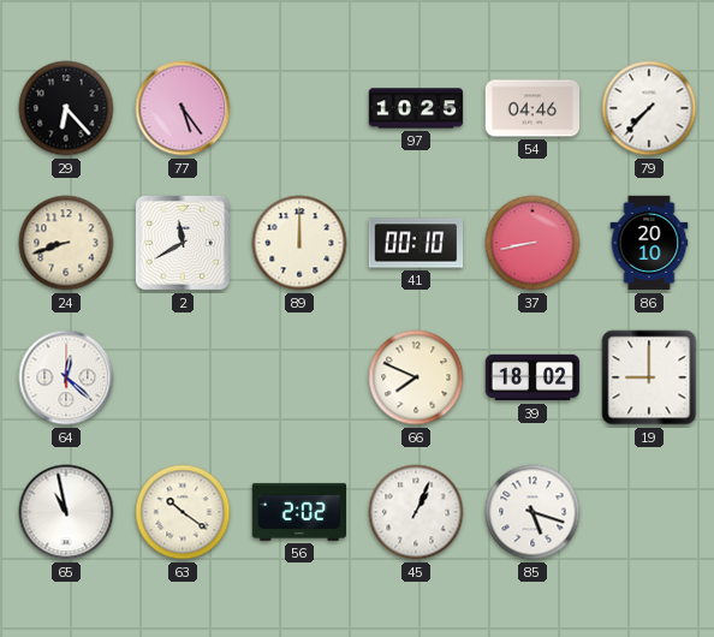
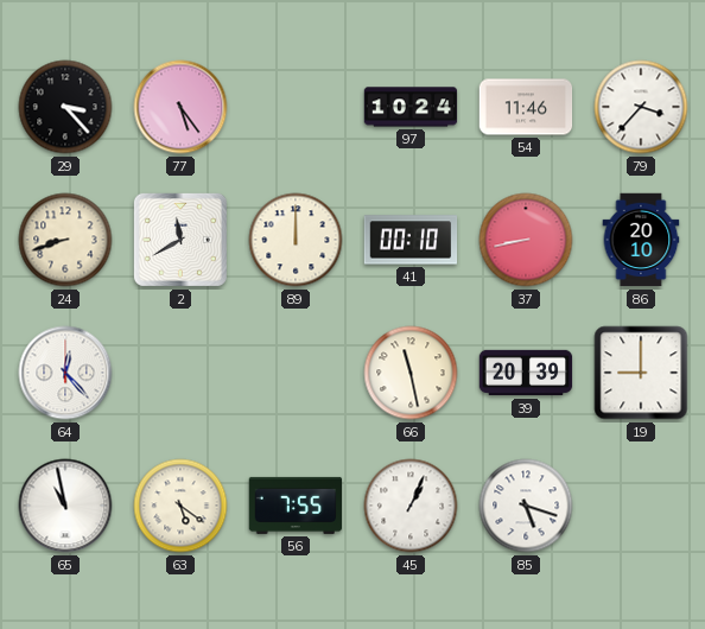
29: 6:23 -> 3:23
97: 10:25 -> 10:24
54: 04:46 -> 11:46
79: 7:37 -> 3:37
64: 12:22 -> 12:23
66: 7:49 -> 11:28
39: 18:02 -> 20:39
63: 10:21 -> 5:21
56: 2:02 -> 7:55
